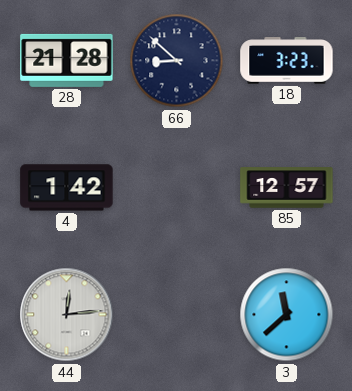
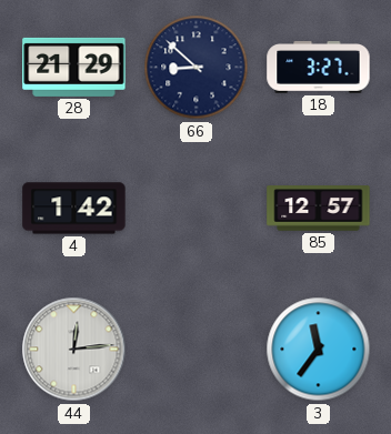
28: 21:28 -> 21:29
18: 3:23 -> 3:27
3: 11:38 -> 11:36
